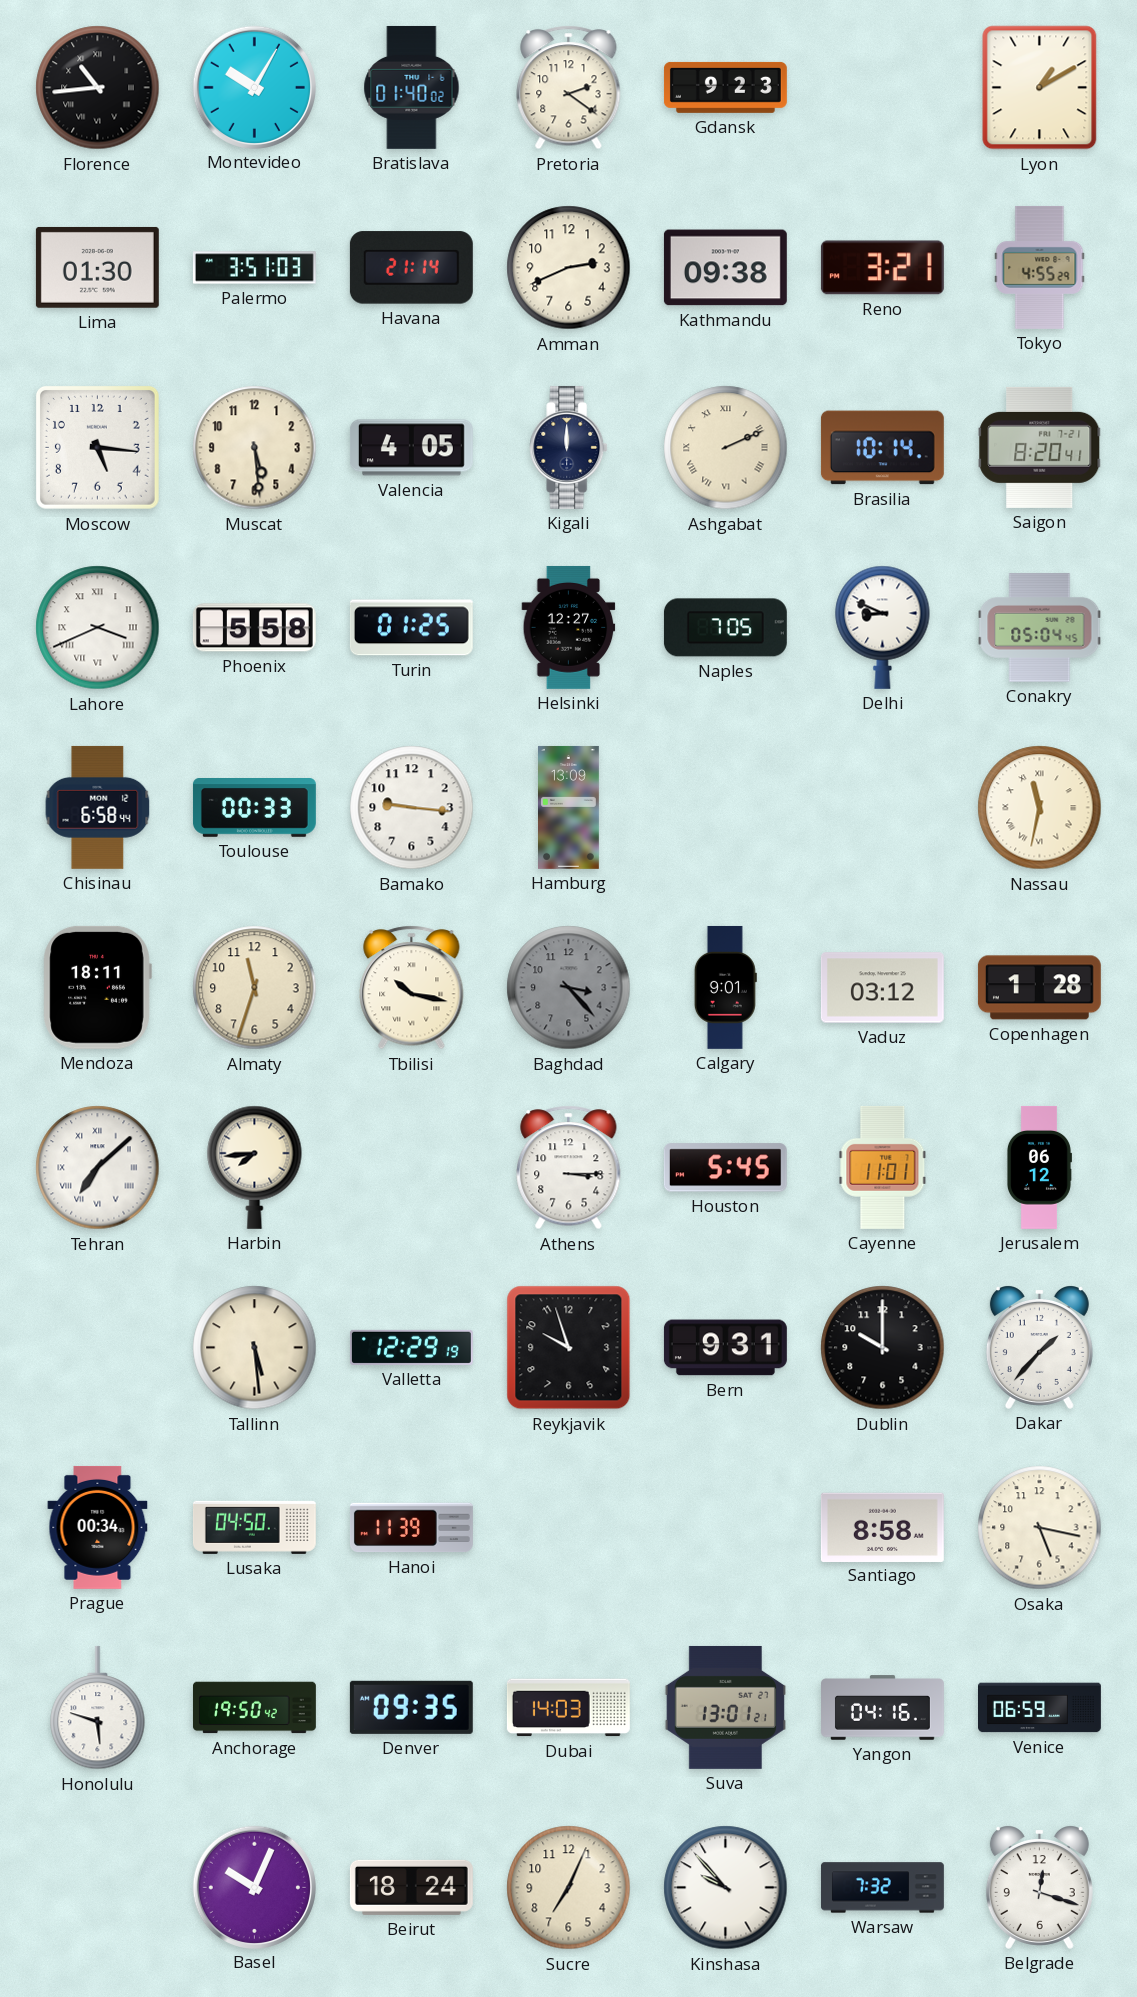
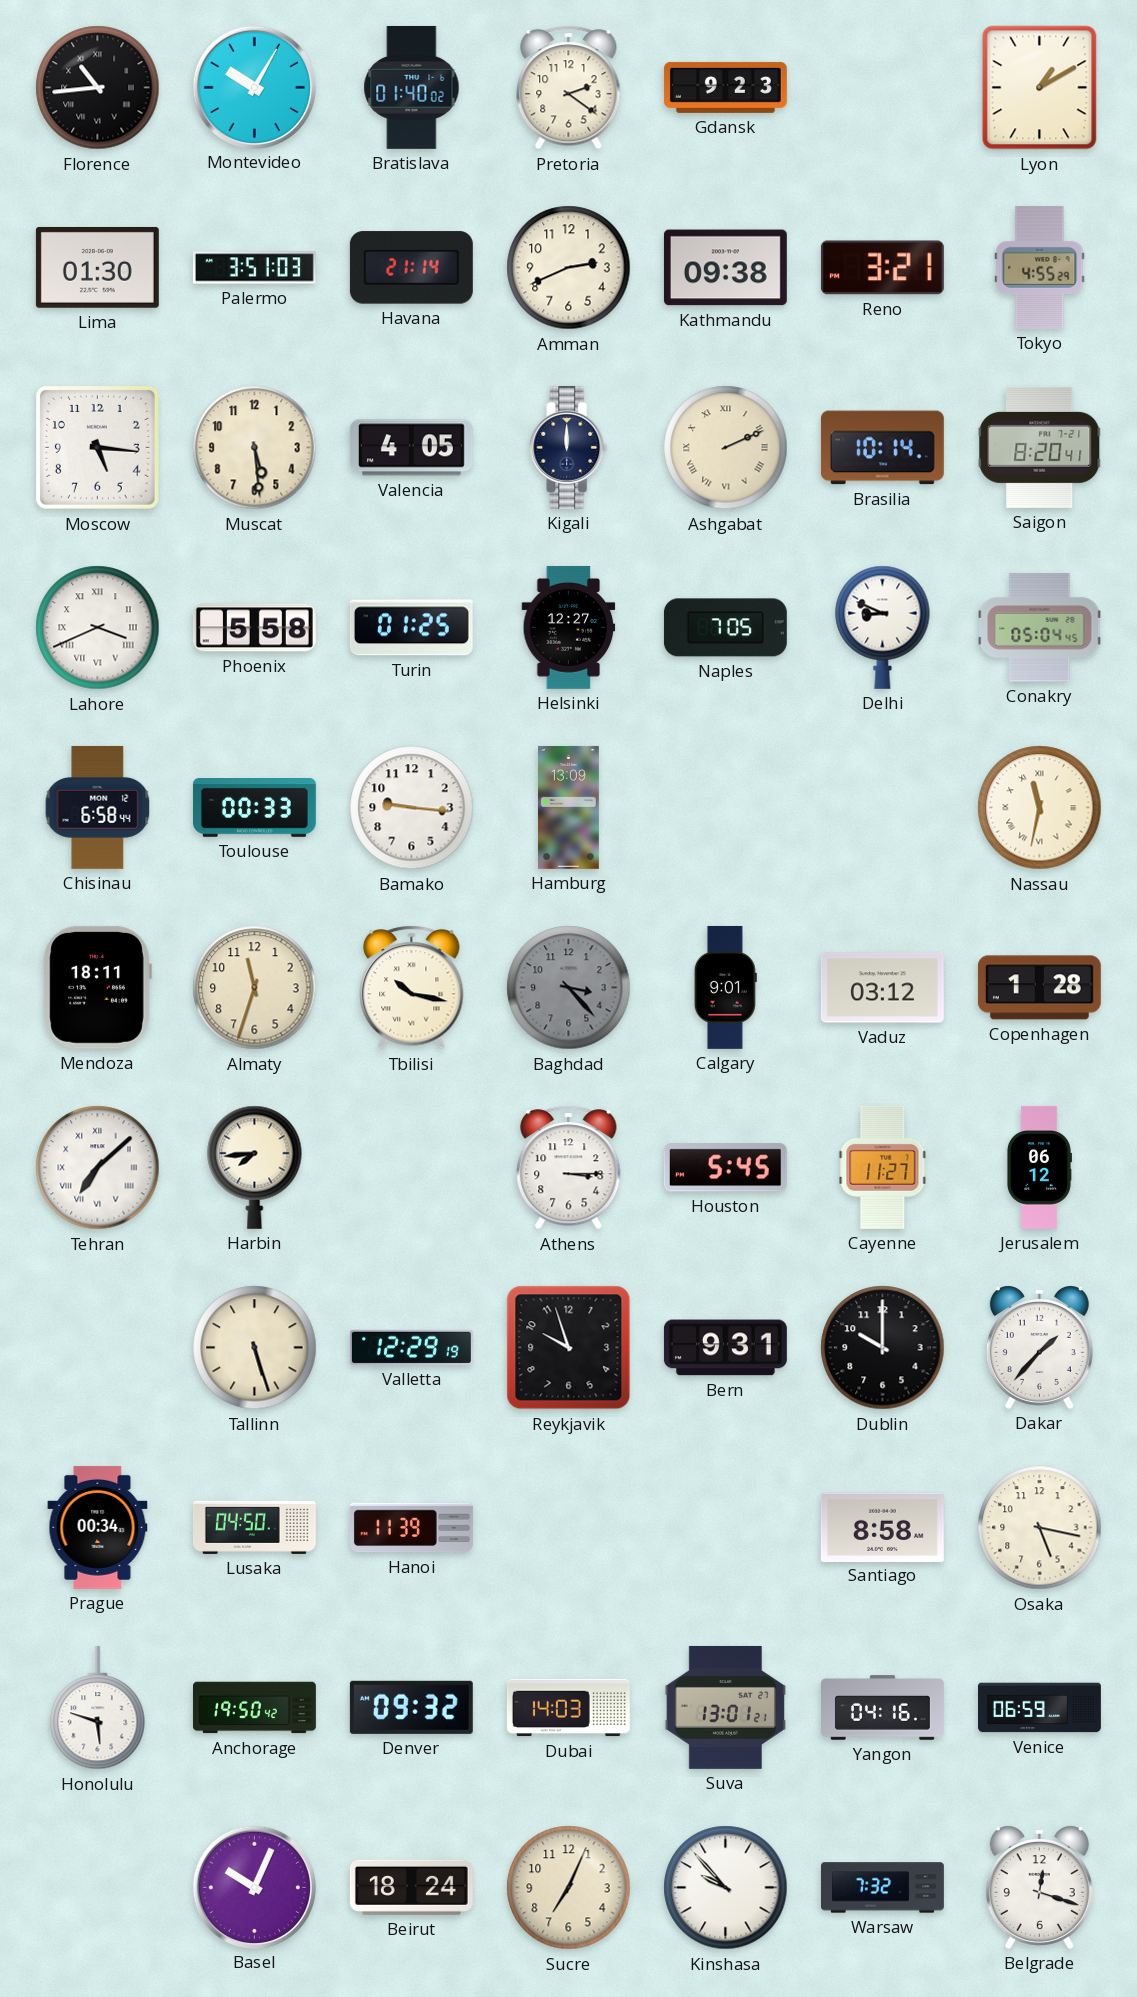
Cayenne: 11:01 -> 11:27
Tallinn: 5:29 -> 5:27
Denver: 09:35 -> 09:32
